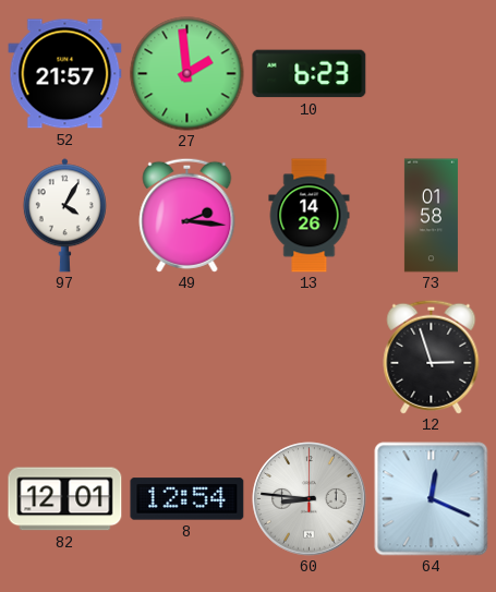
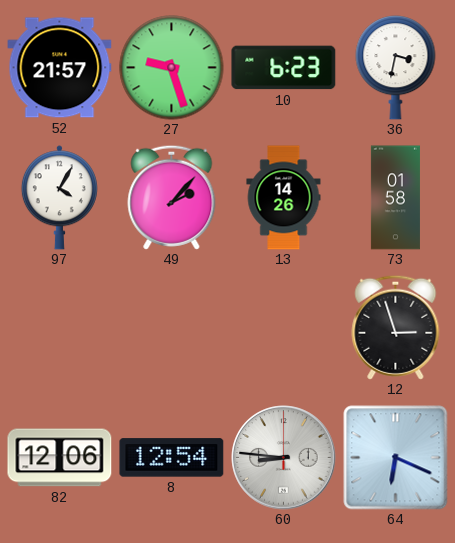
27: 1:59 -> 9:27
36: none -> 3:32
49: 2:16 -> 2:07
82: 12:01 -> 12:06
64: 12:19 -> 6:19
